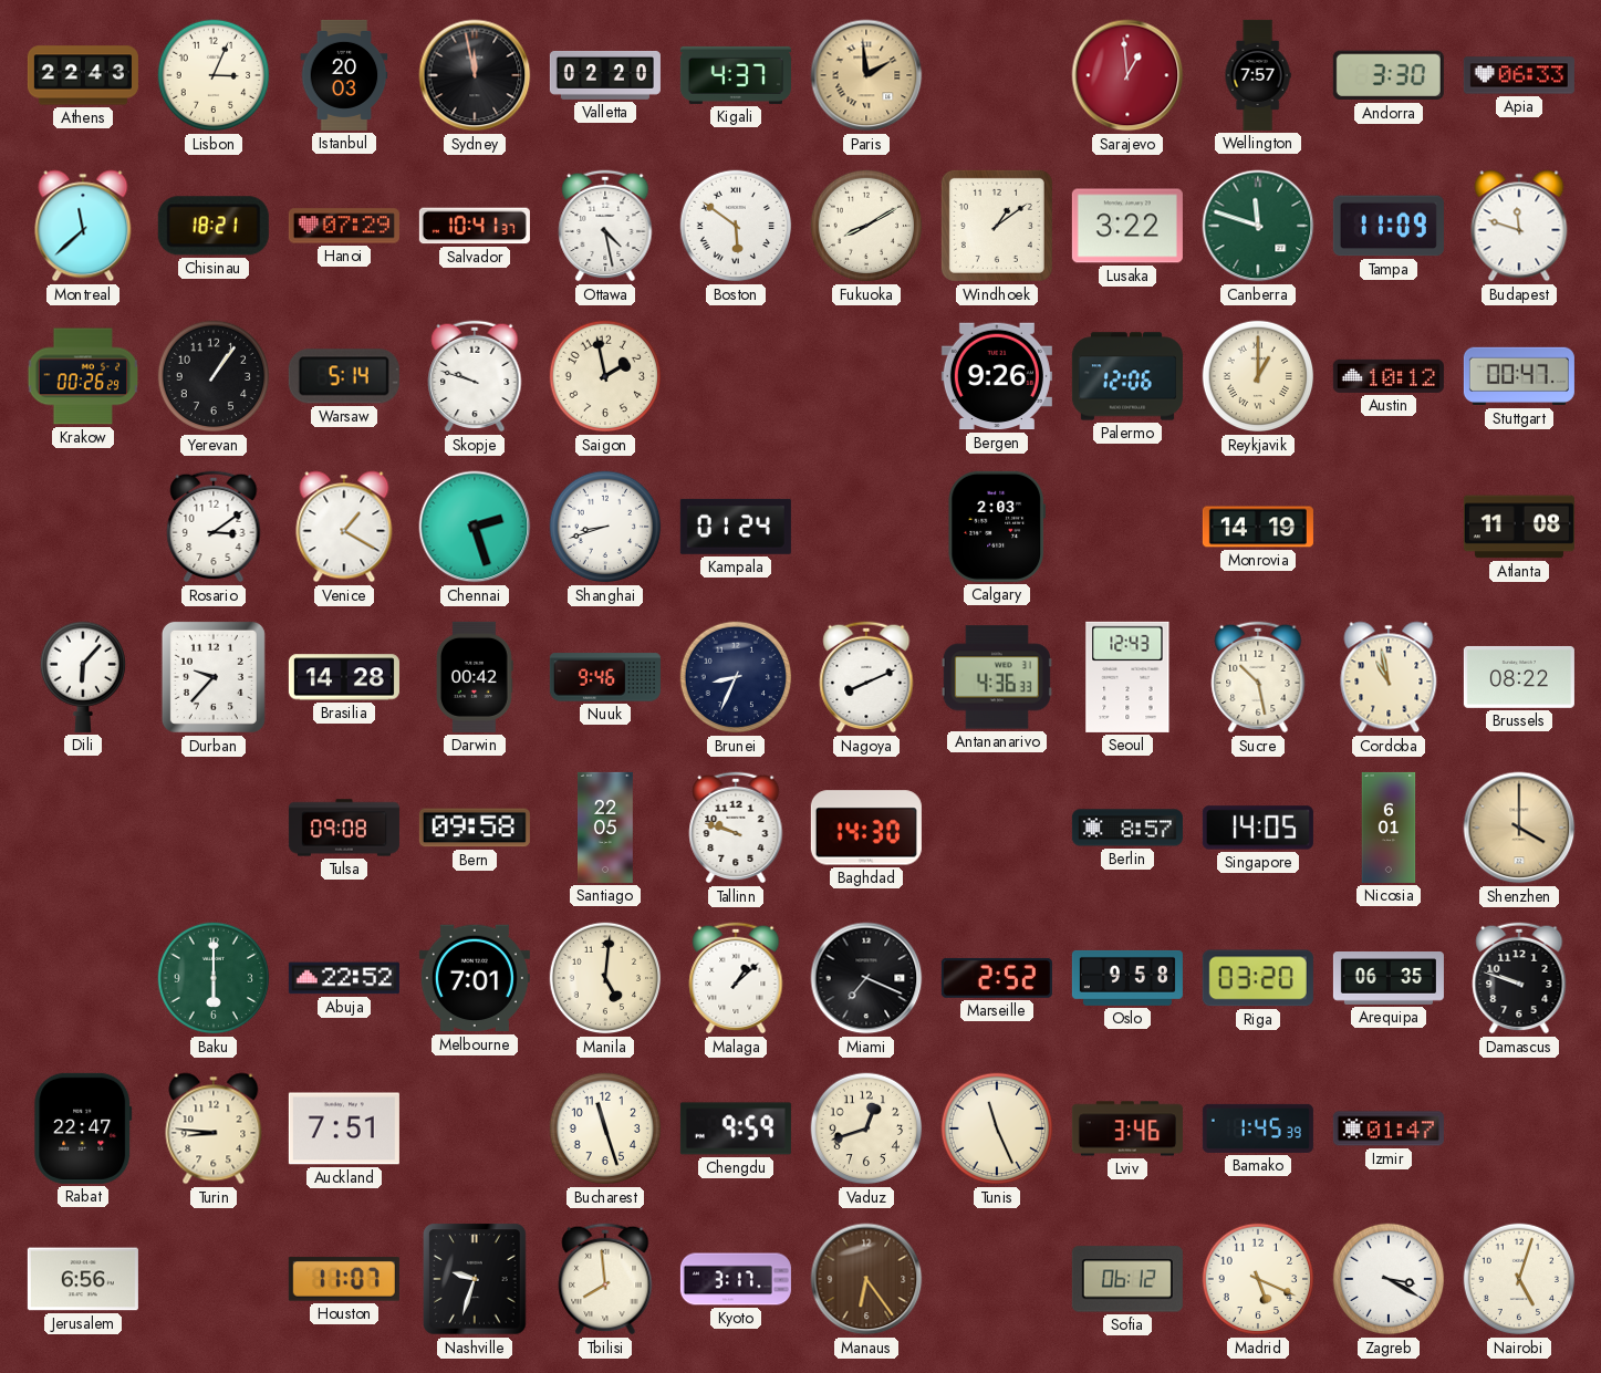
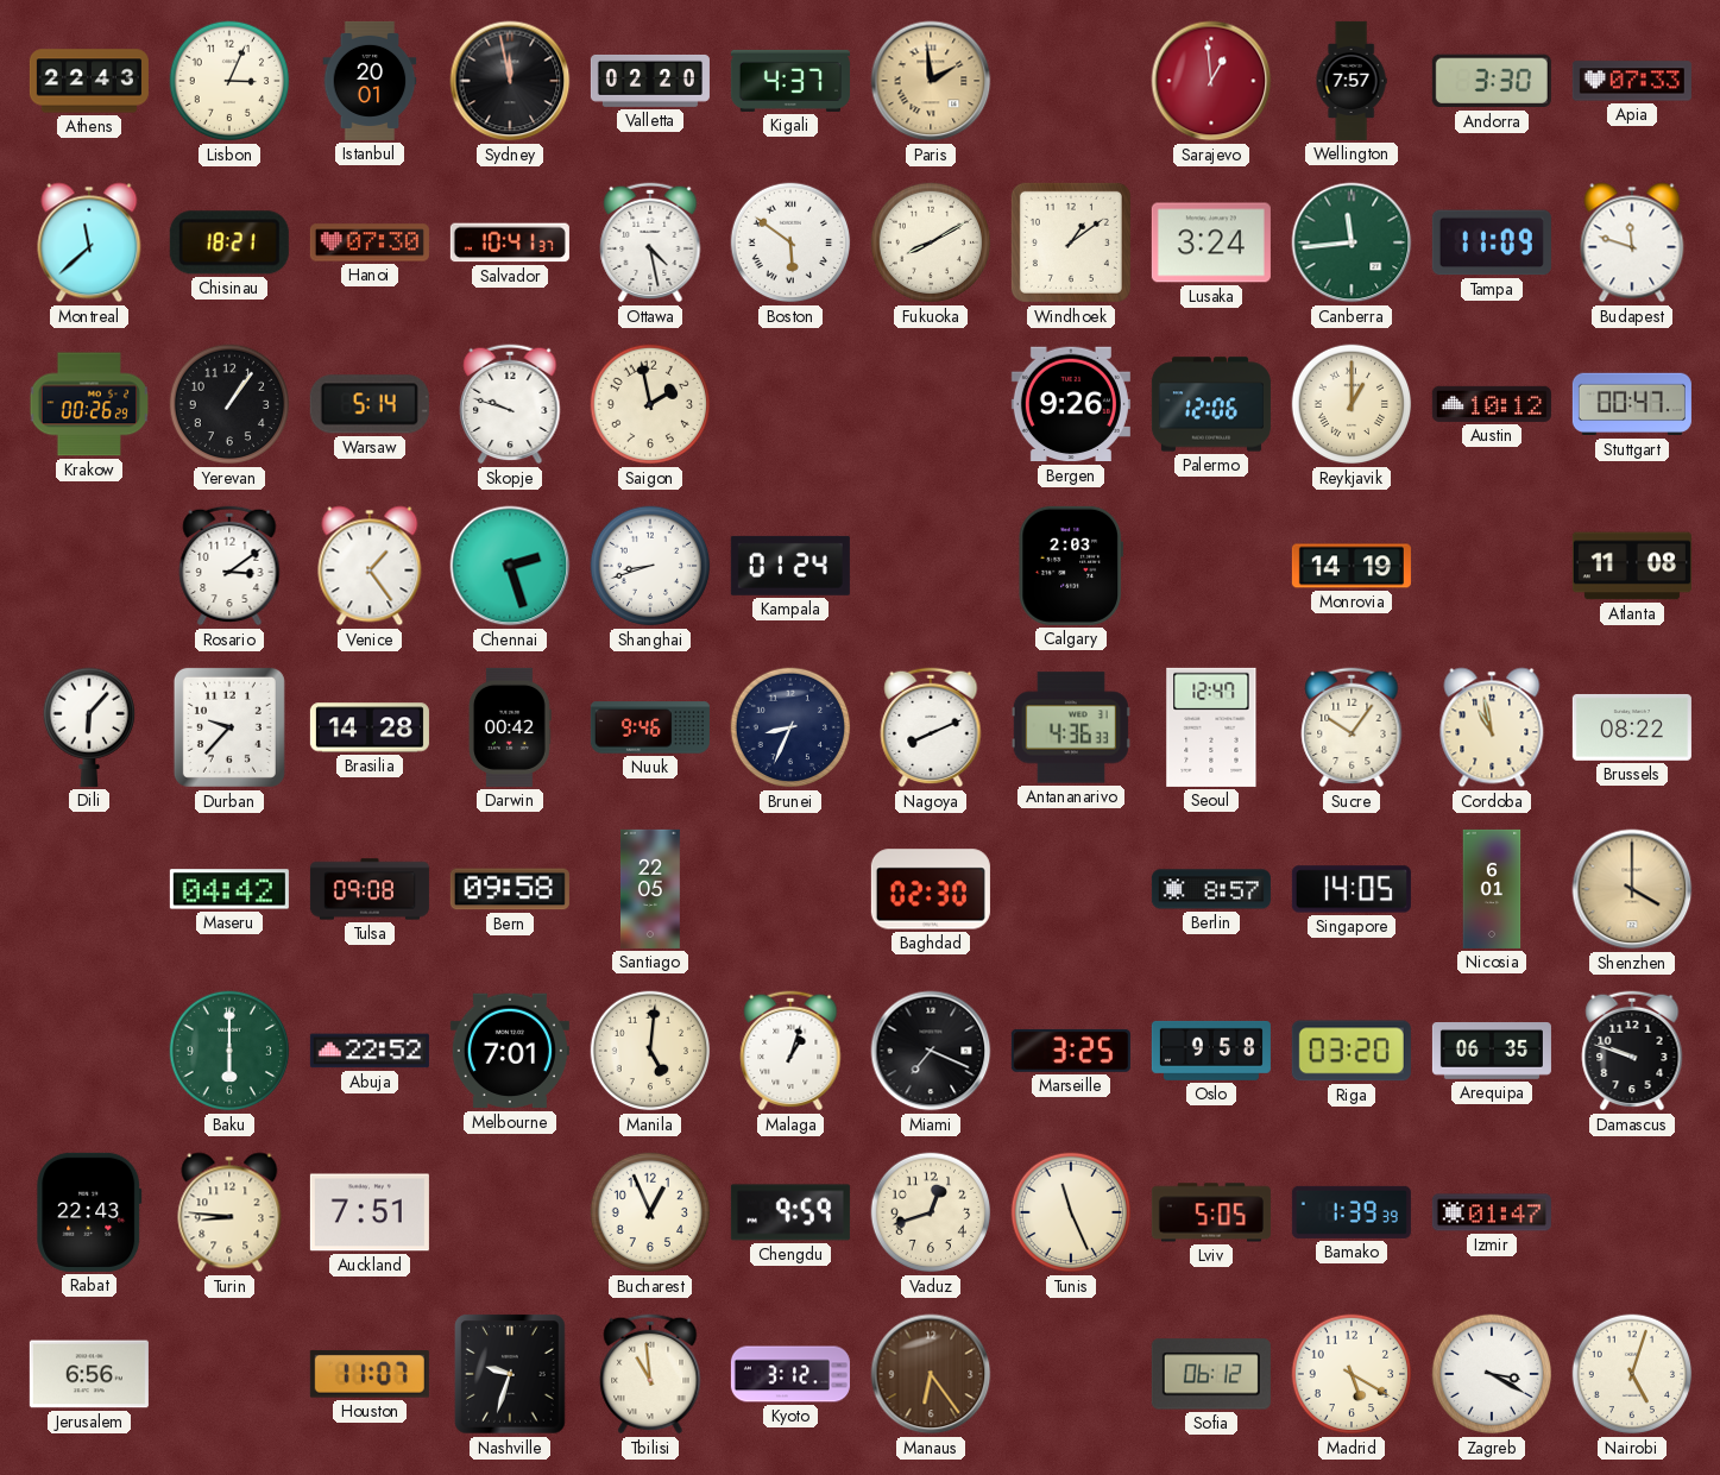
Istanbul: 20:03 -> 20:01
Apia: 06:33 -> 07:33
Hanoi: 07:29 -> 07:30
Lusaka: 3:22 -> 3:24
Canberra: 11:48 -> 11:44
Venice: 1:20 -> 1:24
Seoul: 12:43 -> 12:47
Sucre: 10:28 -> 10:06
Maseru: none -> 04:42
Tallinn: 9:48 -> none
Baghdad: 14:30 -> 02:30
Malaga: 1:08 -> 1:03
Marseille: 2:52 -> 3:25
Rabat: 22:47 -> 22:43
Bucharest: 11:27 -> 12:56
Lviv: 3:46 -> 5:05
Bamako: 1:45 -> 1:39
Tbilisi: 7:59 -> 10:59
Kyoto: 3:17 -> 3:12
Madrid: 5:19 -> 5:20
